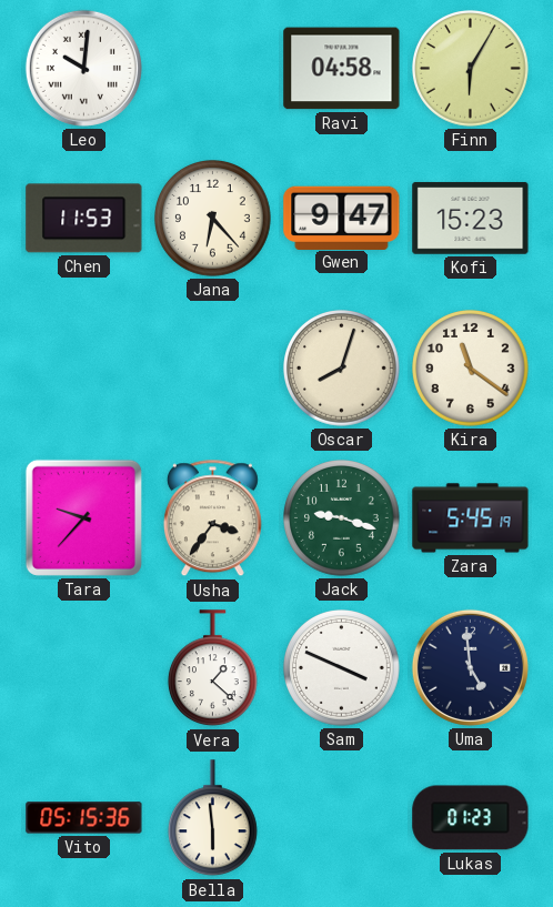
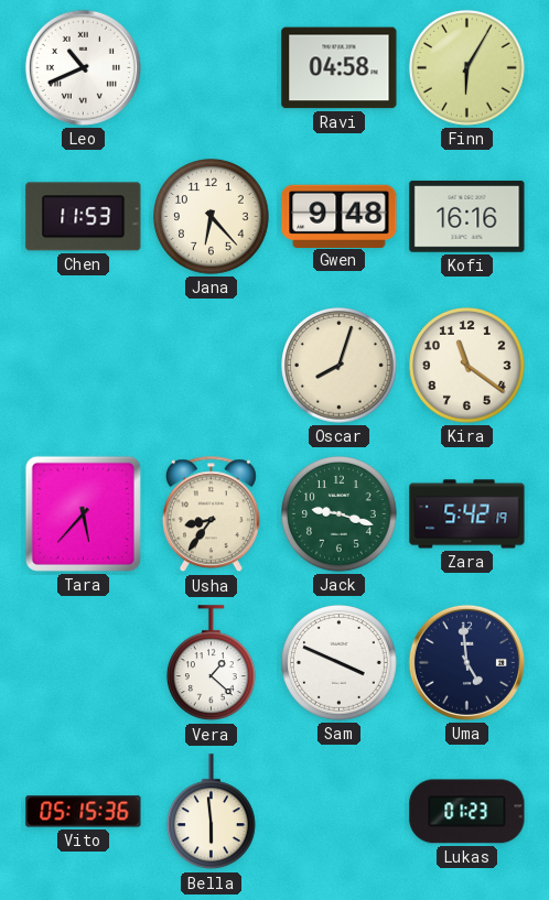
Leo: 10:01 -> 10:41
Gwen: 9:47 -> 9:48
Kofi: 15:23 -> 16:16
Tara: 9:37 -> 5:37
Usha: 3:36 -> 8:36
Zara: 5:45 -> 5:42
